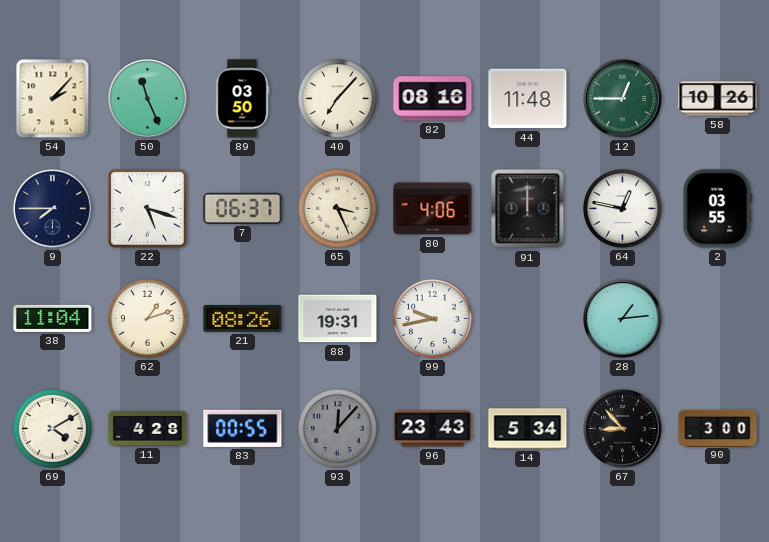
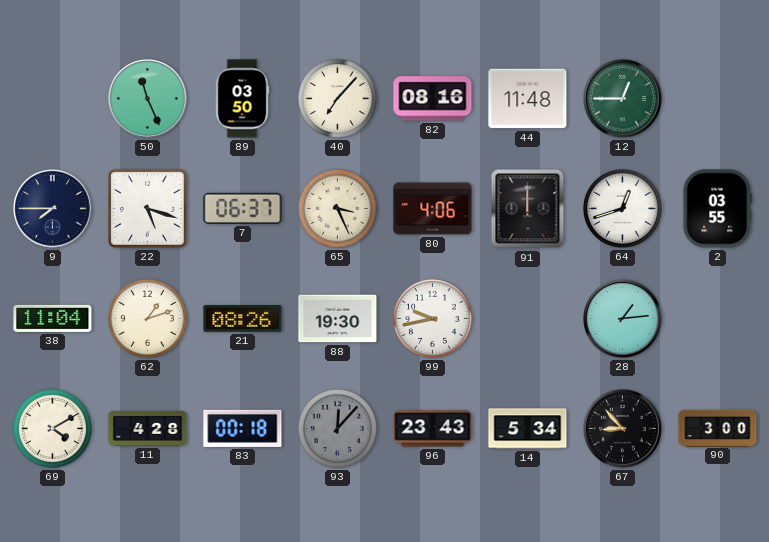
54: 2:07 -> none
58: 10:26 -> none
64: 12:47 -> 12:42
88: 19:31 -> 19:30
83: 00:55 -> 00:18
